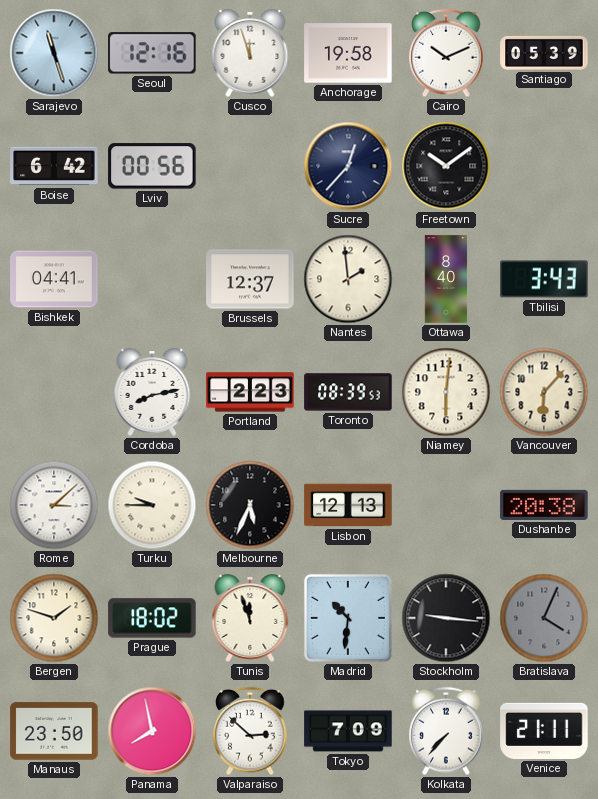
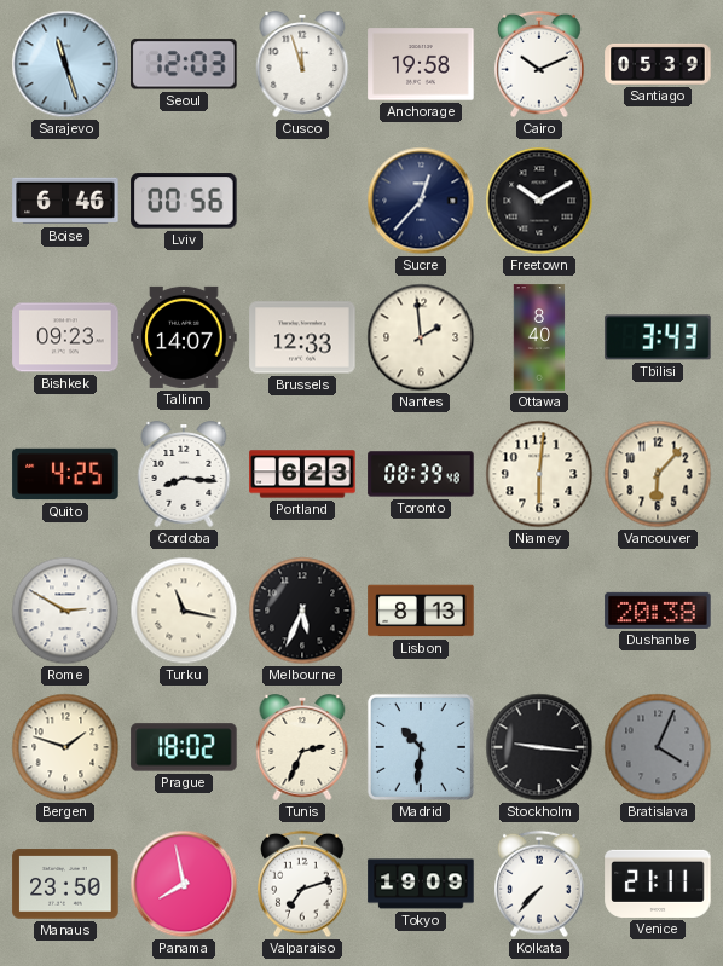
Seoul: 12:16 -> 12:03
Boise: 6:42 -> 6:46
Freetown: 10:09 -> 10:10
Bishkek: 04:41 -> 09:23
Tallinn: none -> 14:07
Brussels: 12:37 -> 12:33
Quito: none -> 4:25
Cordoba: 8:13 -> 8:16
Portland: 2:23 -> 6:23
Toronto: 08:39:53 -> 08:39:48
Rome: 3:08 -> 2:50
Turku: 9:45 -> 11:17
Lisbon: 12:13 -> 8:13
Tunis: 11:57 -> 2:34
Valparaiso: 2:52 -> 7:12
Tokyo: 7:09 -> 19:09
